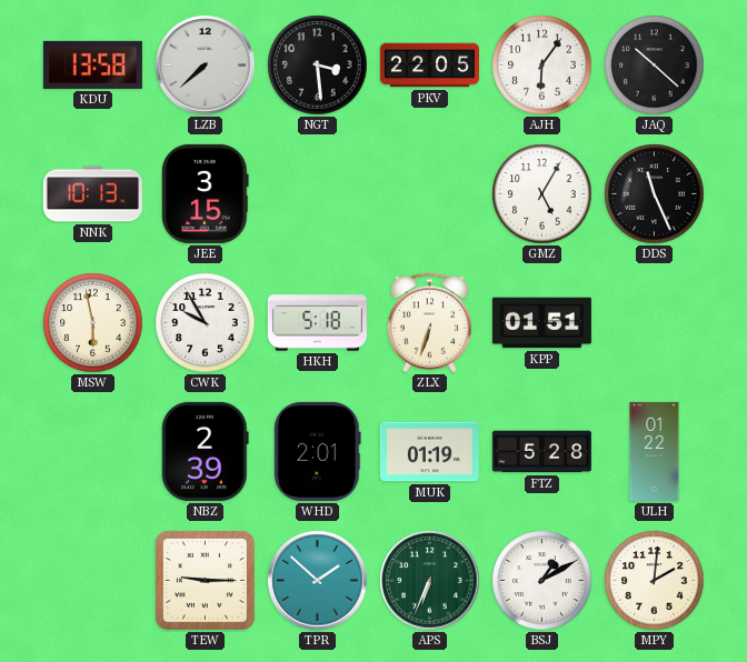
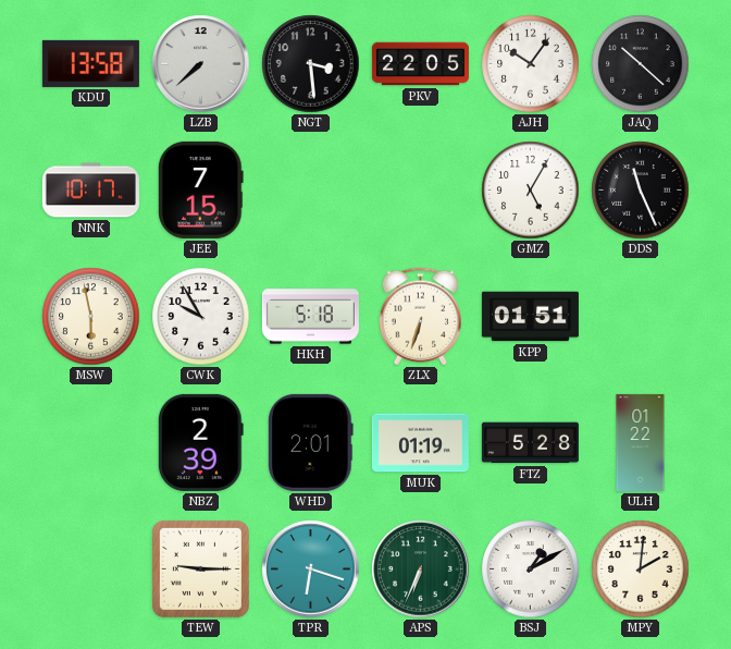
AJH: 6:06 -> 10:06
NNK: 10:13 -> 10:17
JEE: 3:15 -> 7:15
TPR: 1:52 -> 6:18
